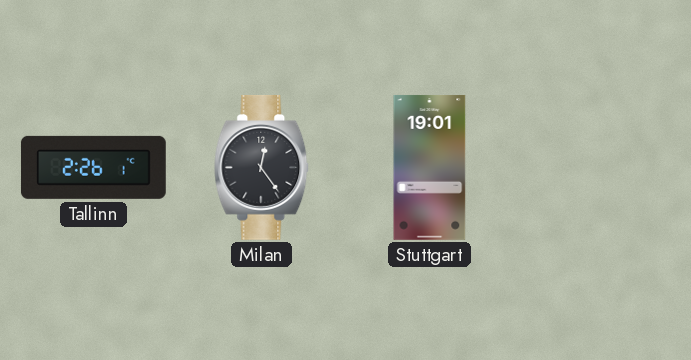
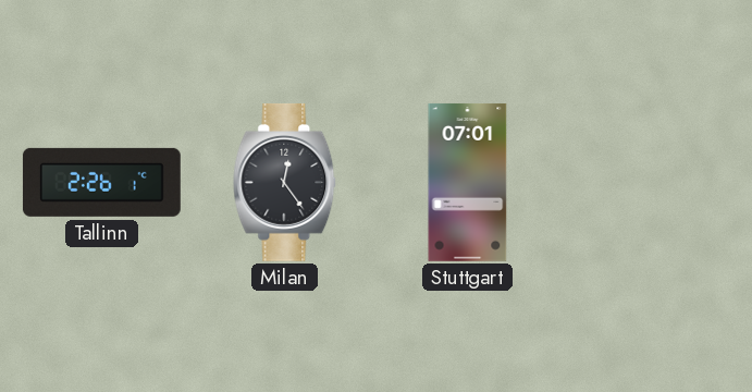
Stuttgart: 19:01 -> 07:01
